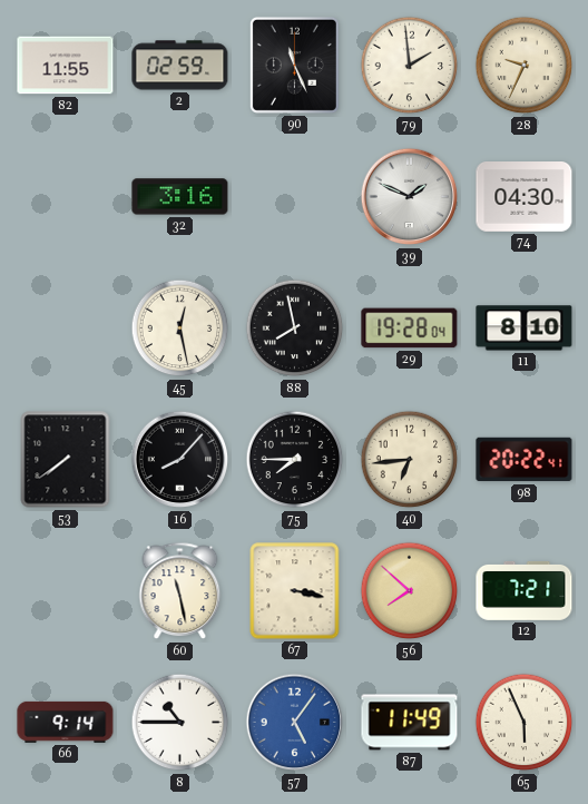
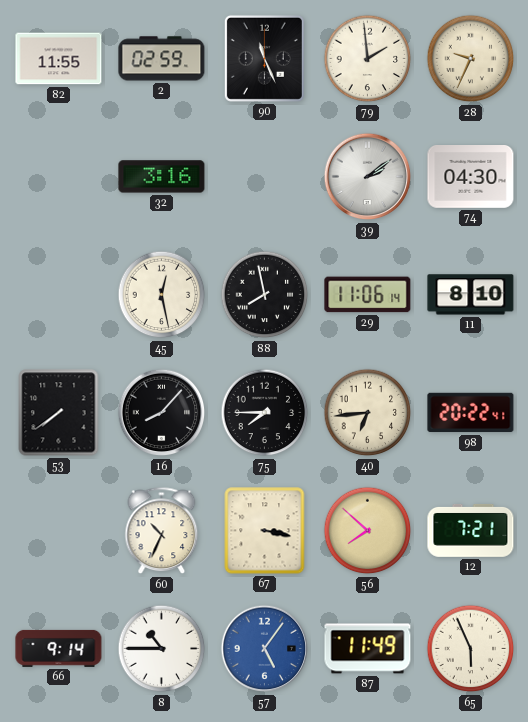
39: 1:49 -> 2:09
29: 19:28 -> 11:06
60: 11:28 -> 10:34
